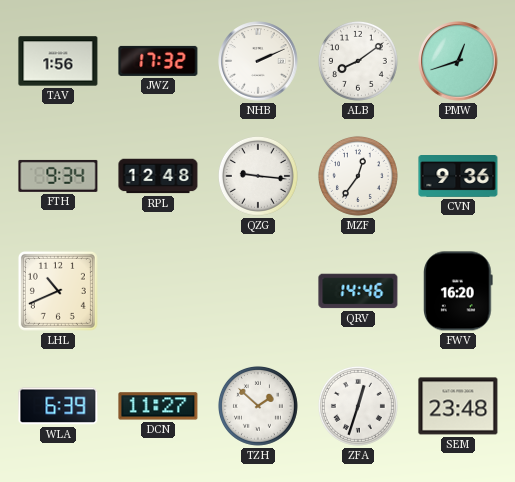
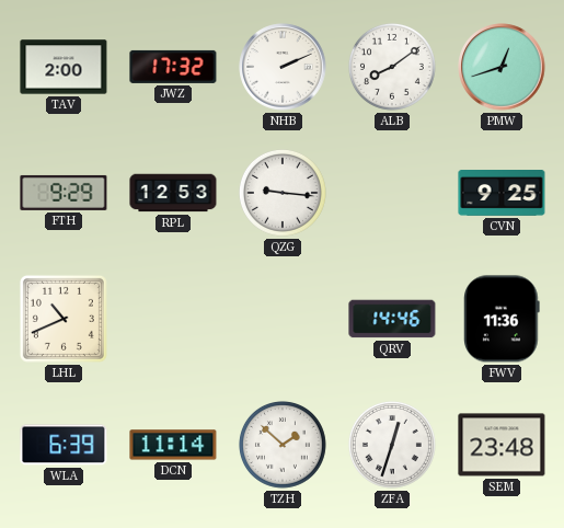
TAV: 1:56 -> 2:00
FTH: 9:34 -> 9:29
RPL: 12:48 -> 12:53
MZF: 12:36 -> none
CVN: 9:36 -> 9:25
FWV: 16:20 -> 11:36
DCN: 11:27 -> 11:14
